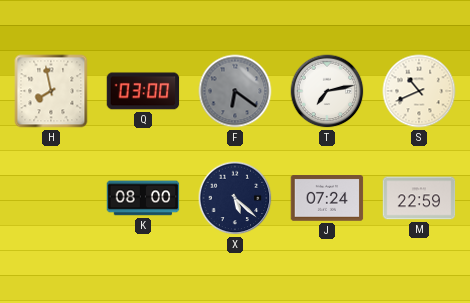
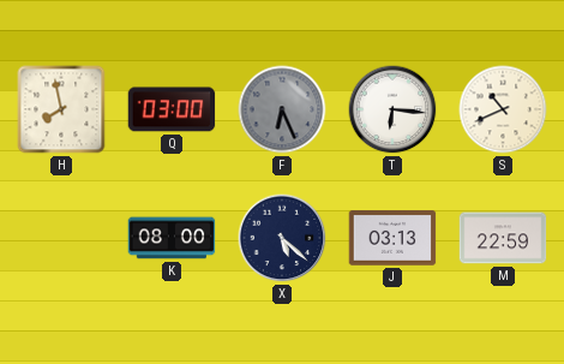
F: 6:21 -> 6:26
T: 7:13 -> 6:16
J: 07:24 -> 03:13
